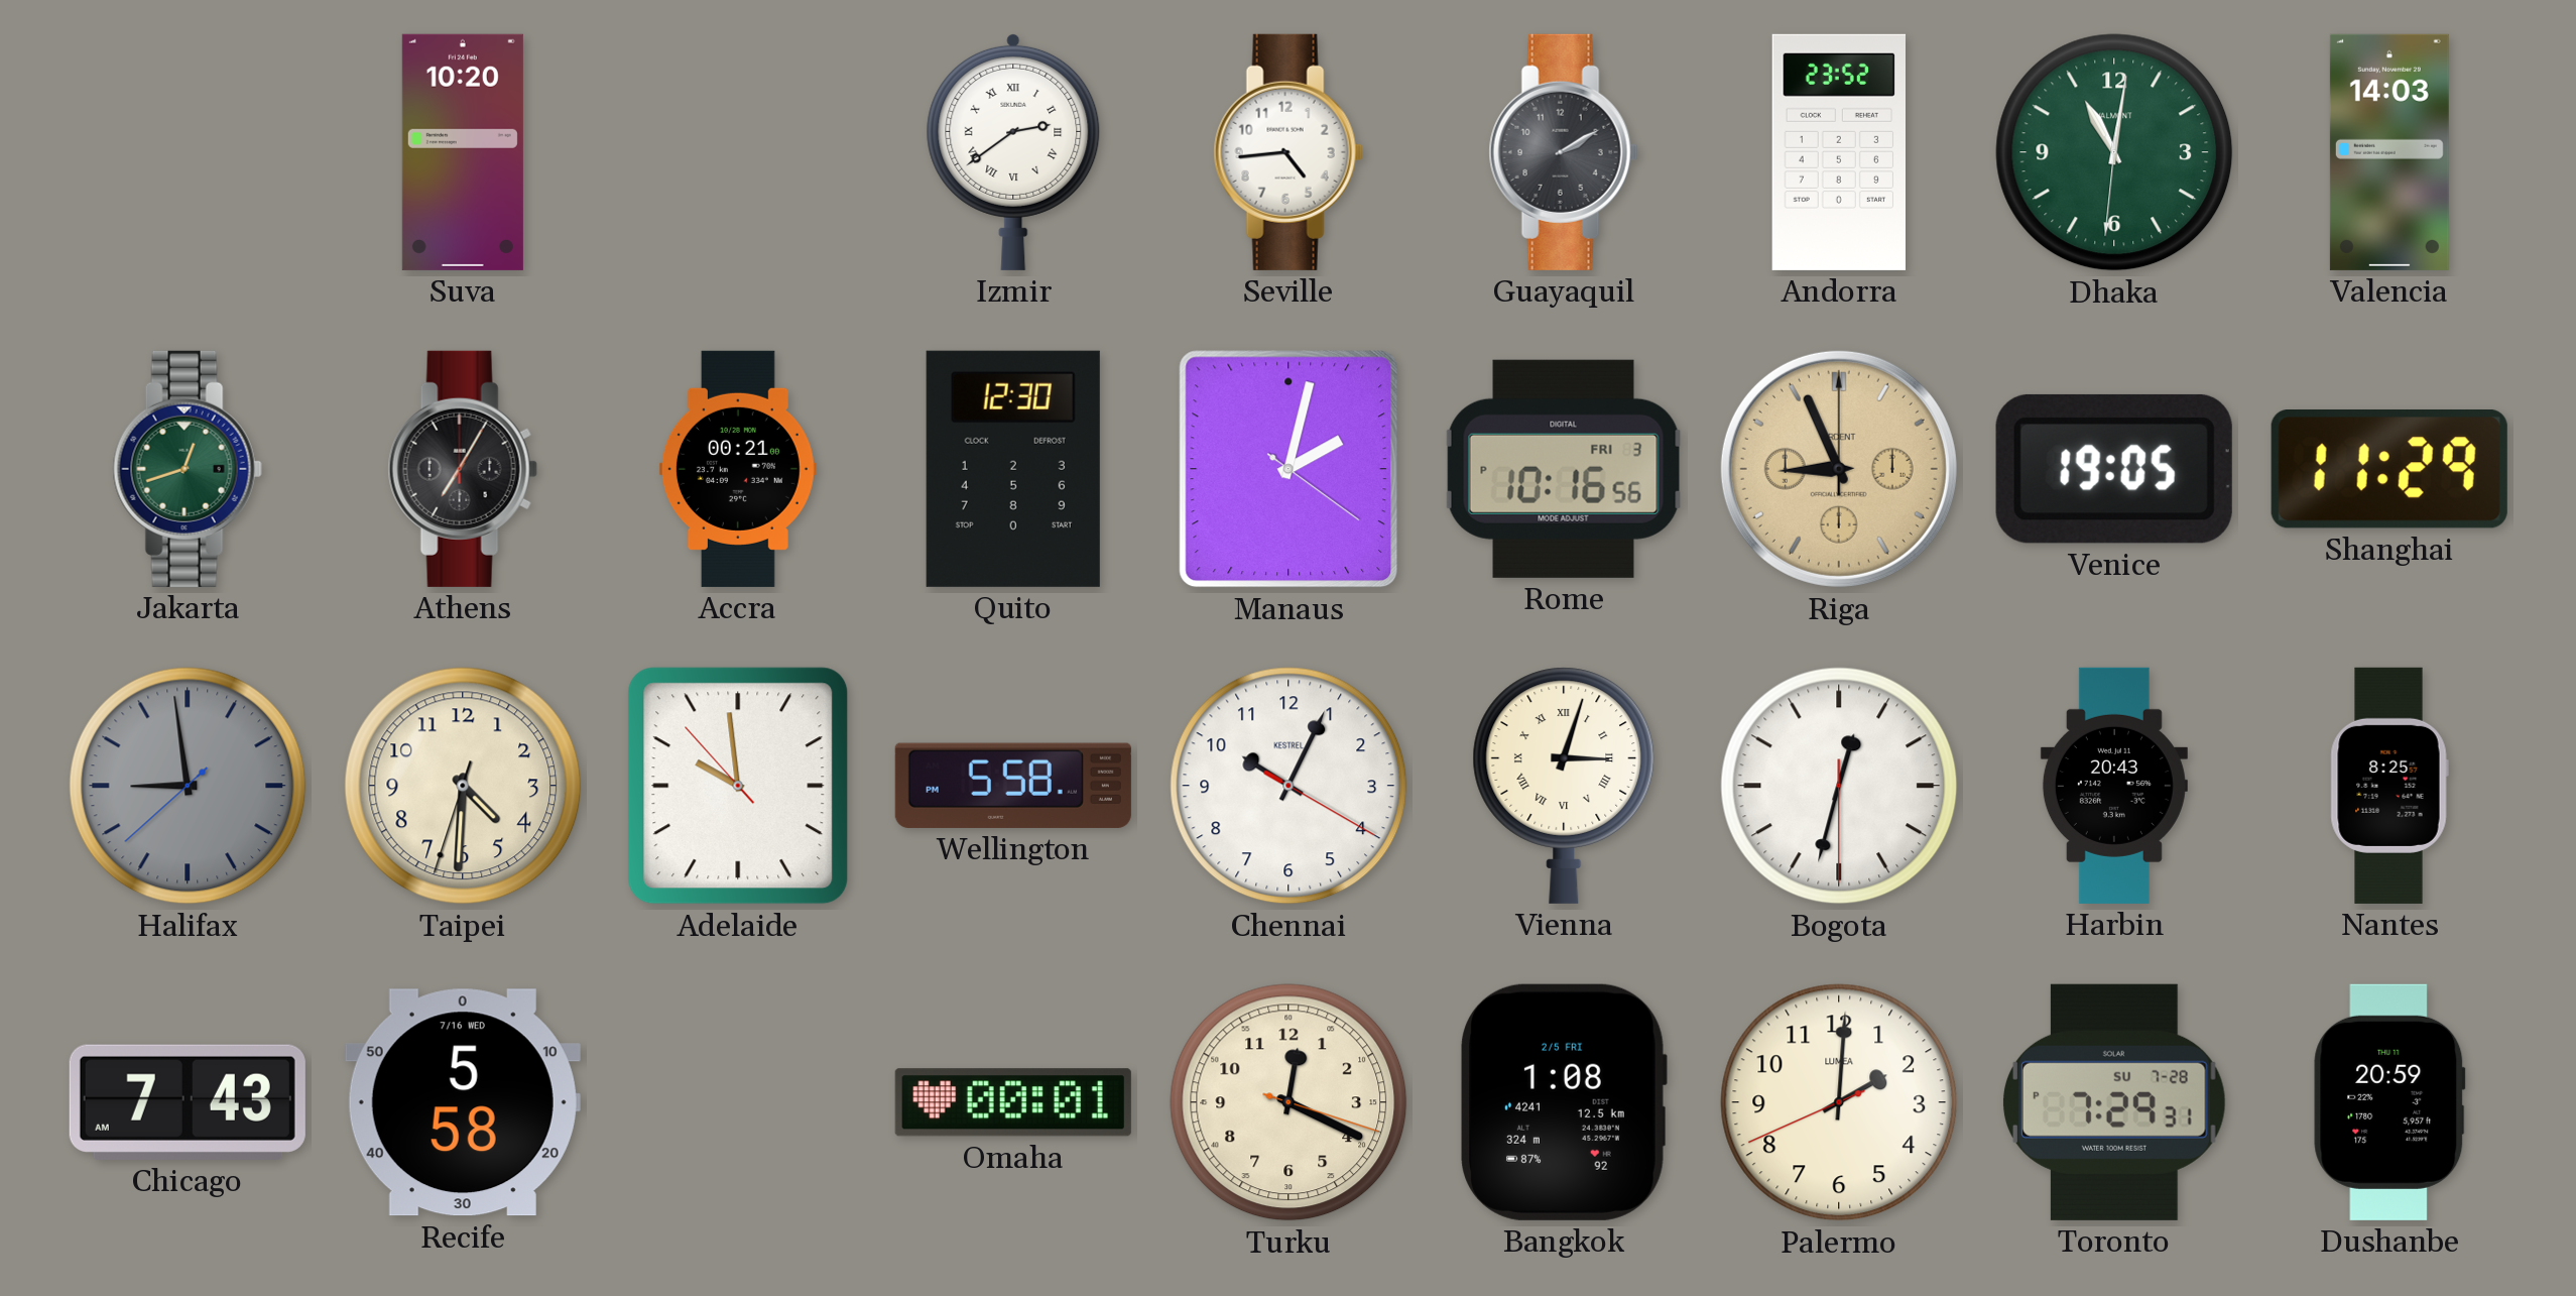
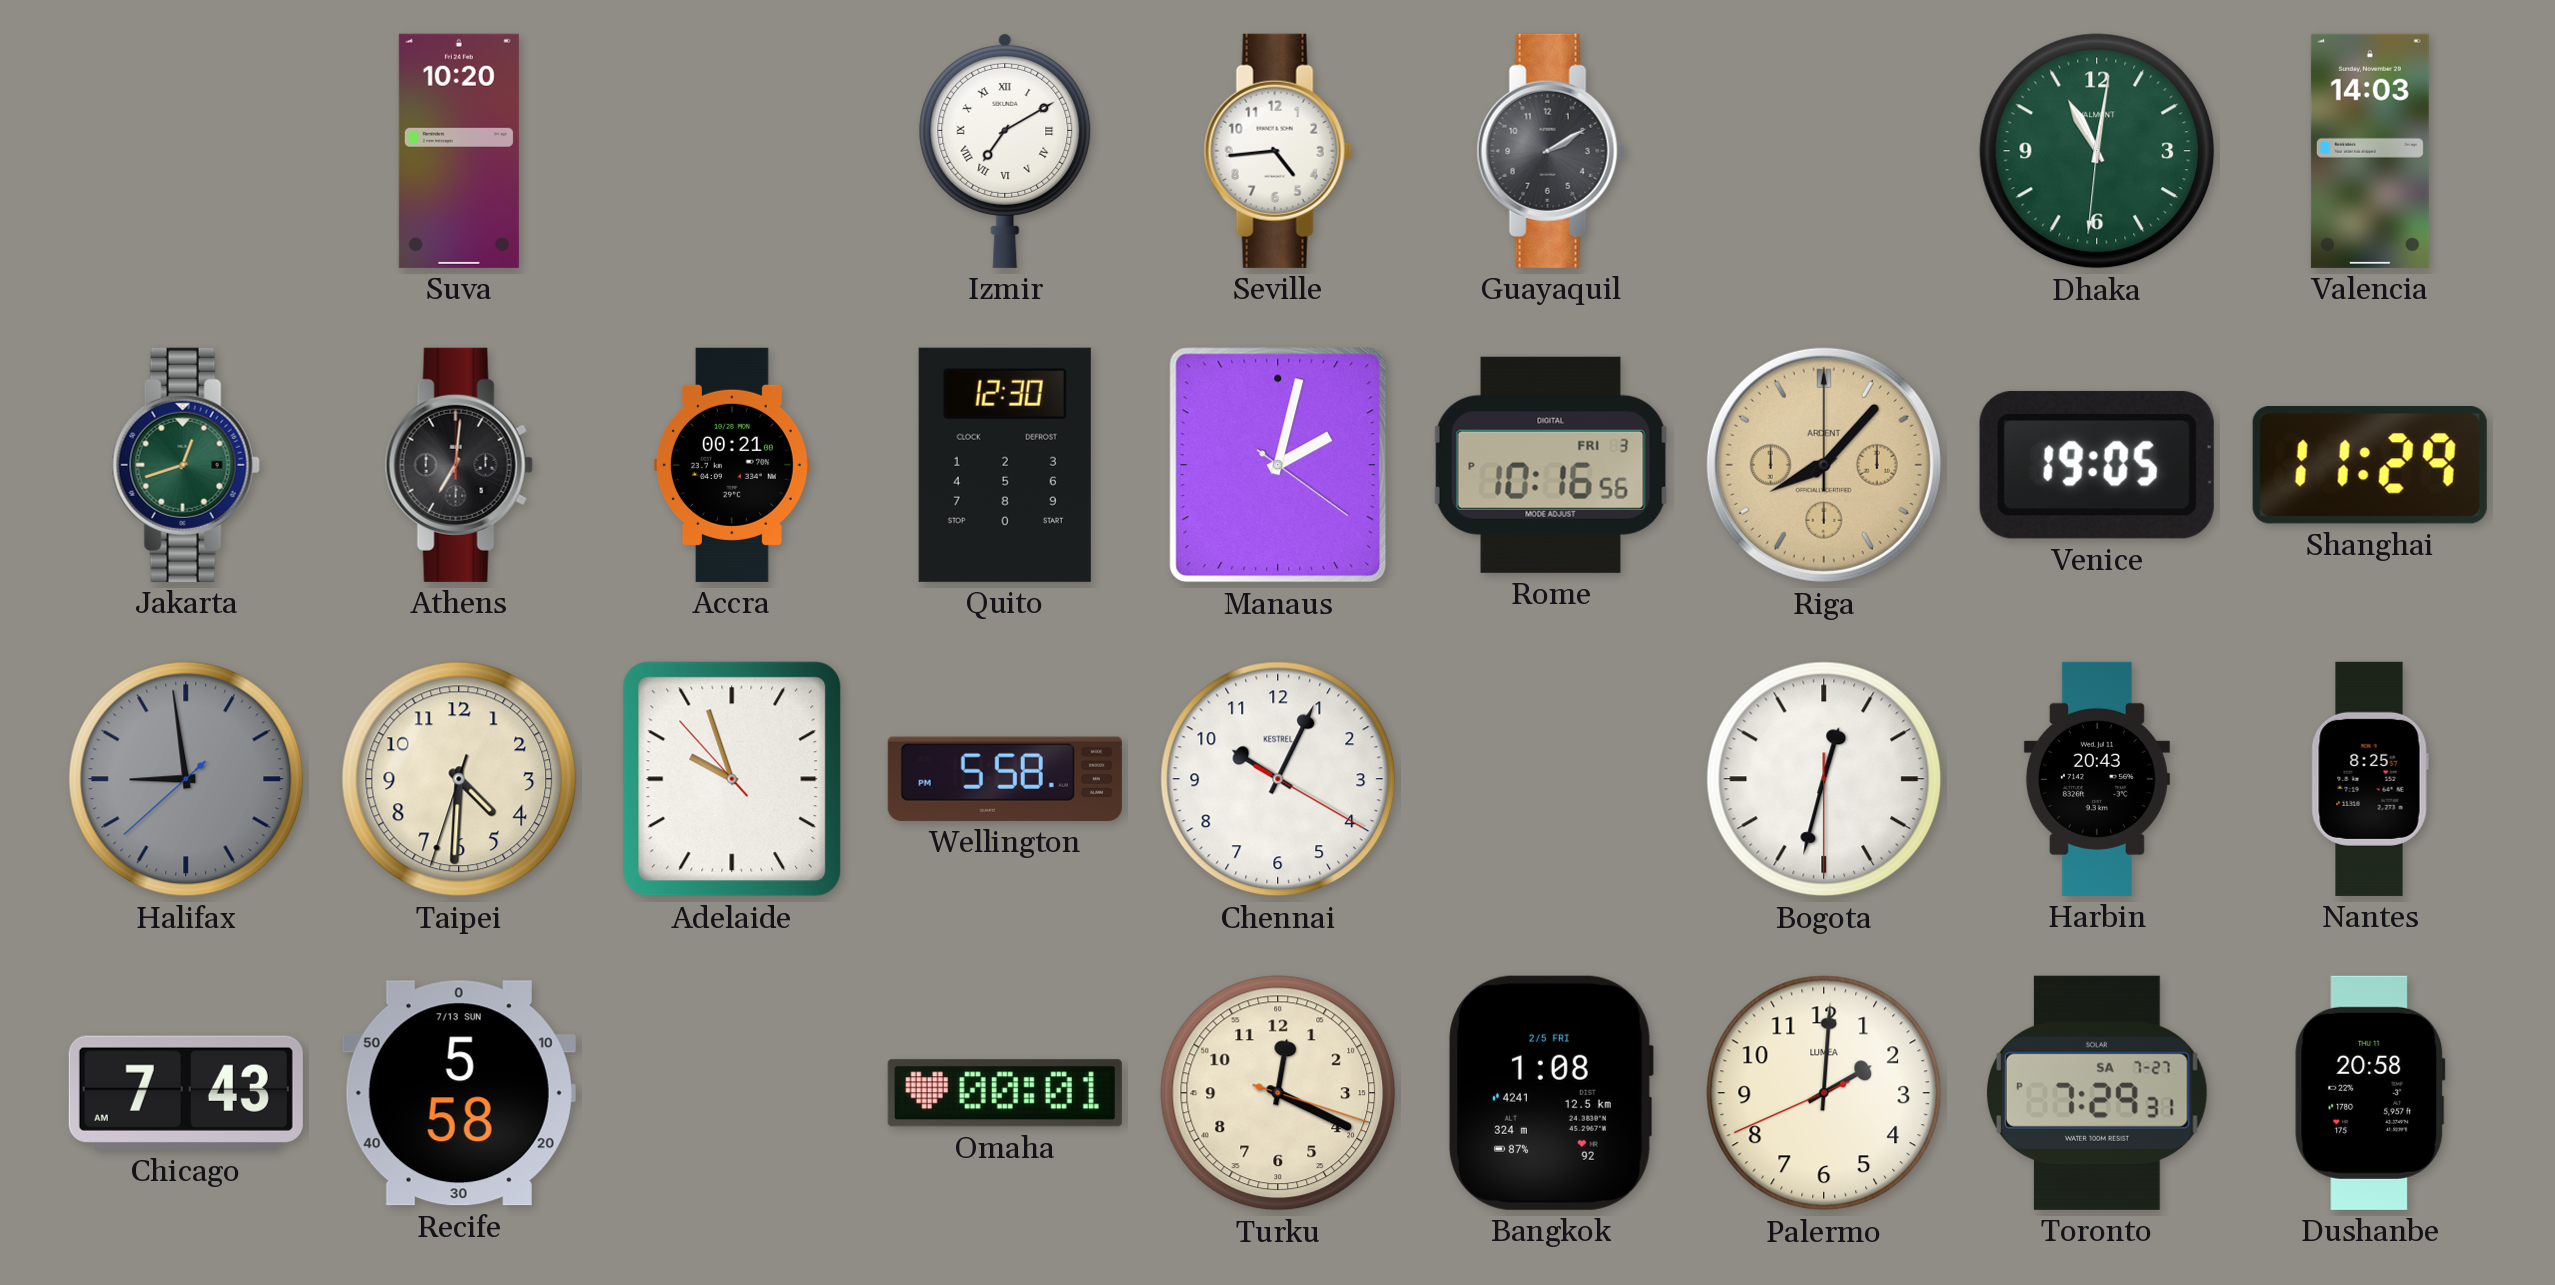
Izmir: 2:39 -> 7:10
Andorra: 23:52 -> none
Athens: 7:05 -> 7:01
Riga: 8:56 -> 8:07
Adelaide: 9:58 -> 9:56
Vienna: 3:03 -> none
Recife date: 7/16 WED -> 7/13 SUN
Toronto date: SU 7-28 -> SA 7-27
Dushanbe: 20:59 -> 20:58
